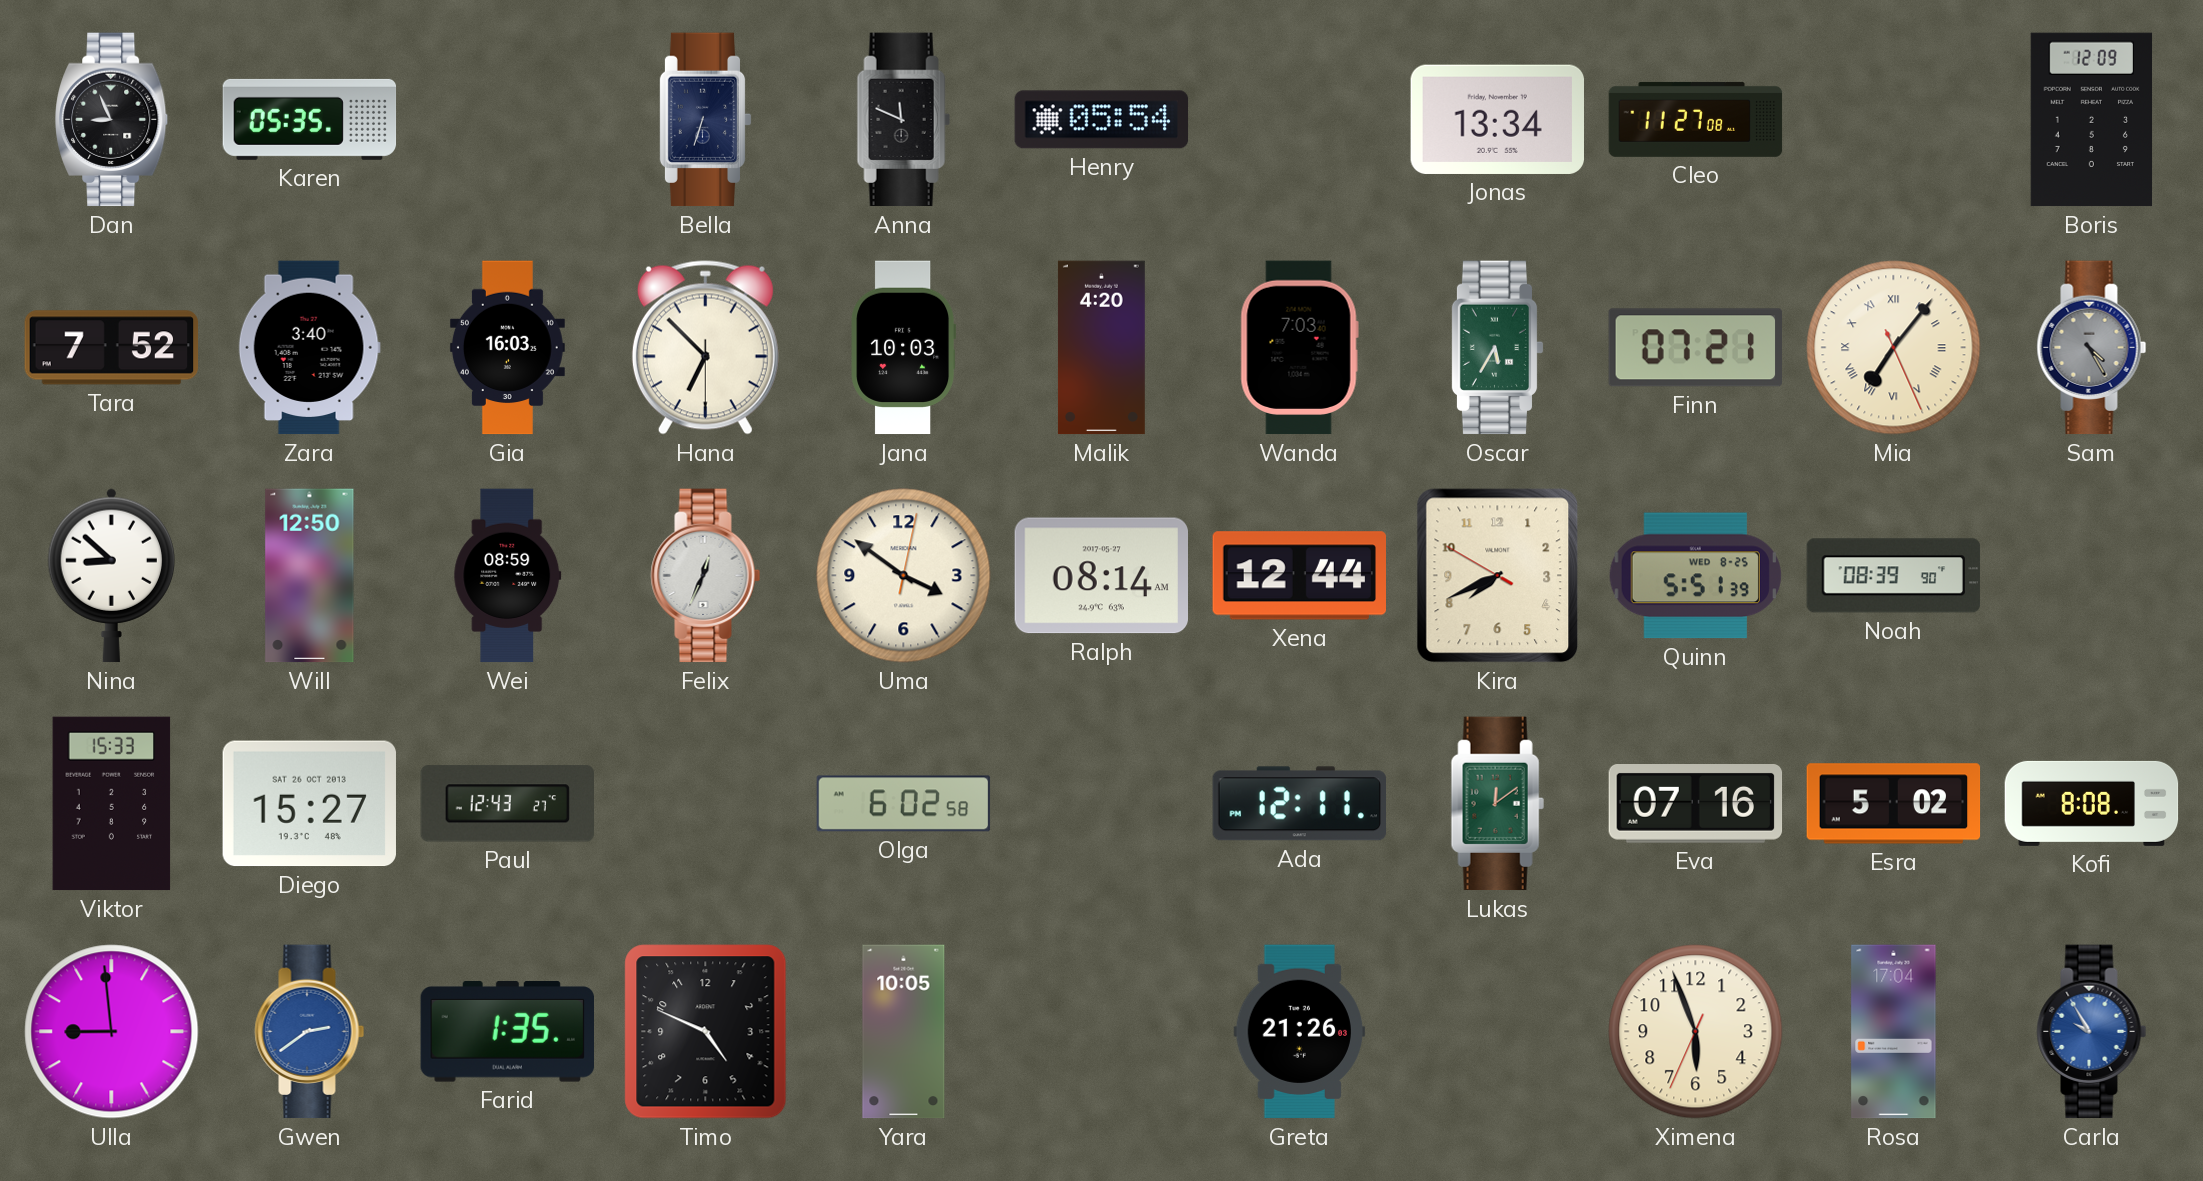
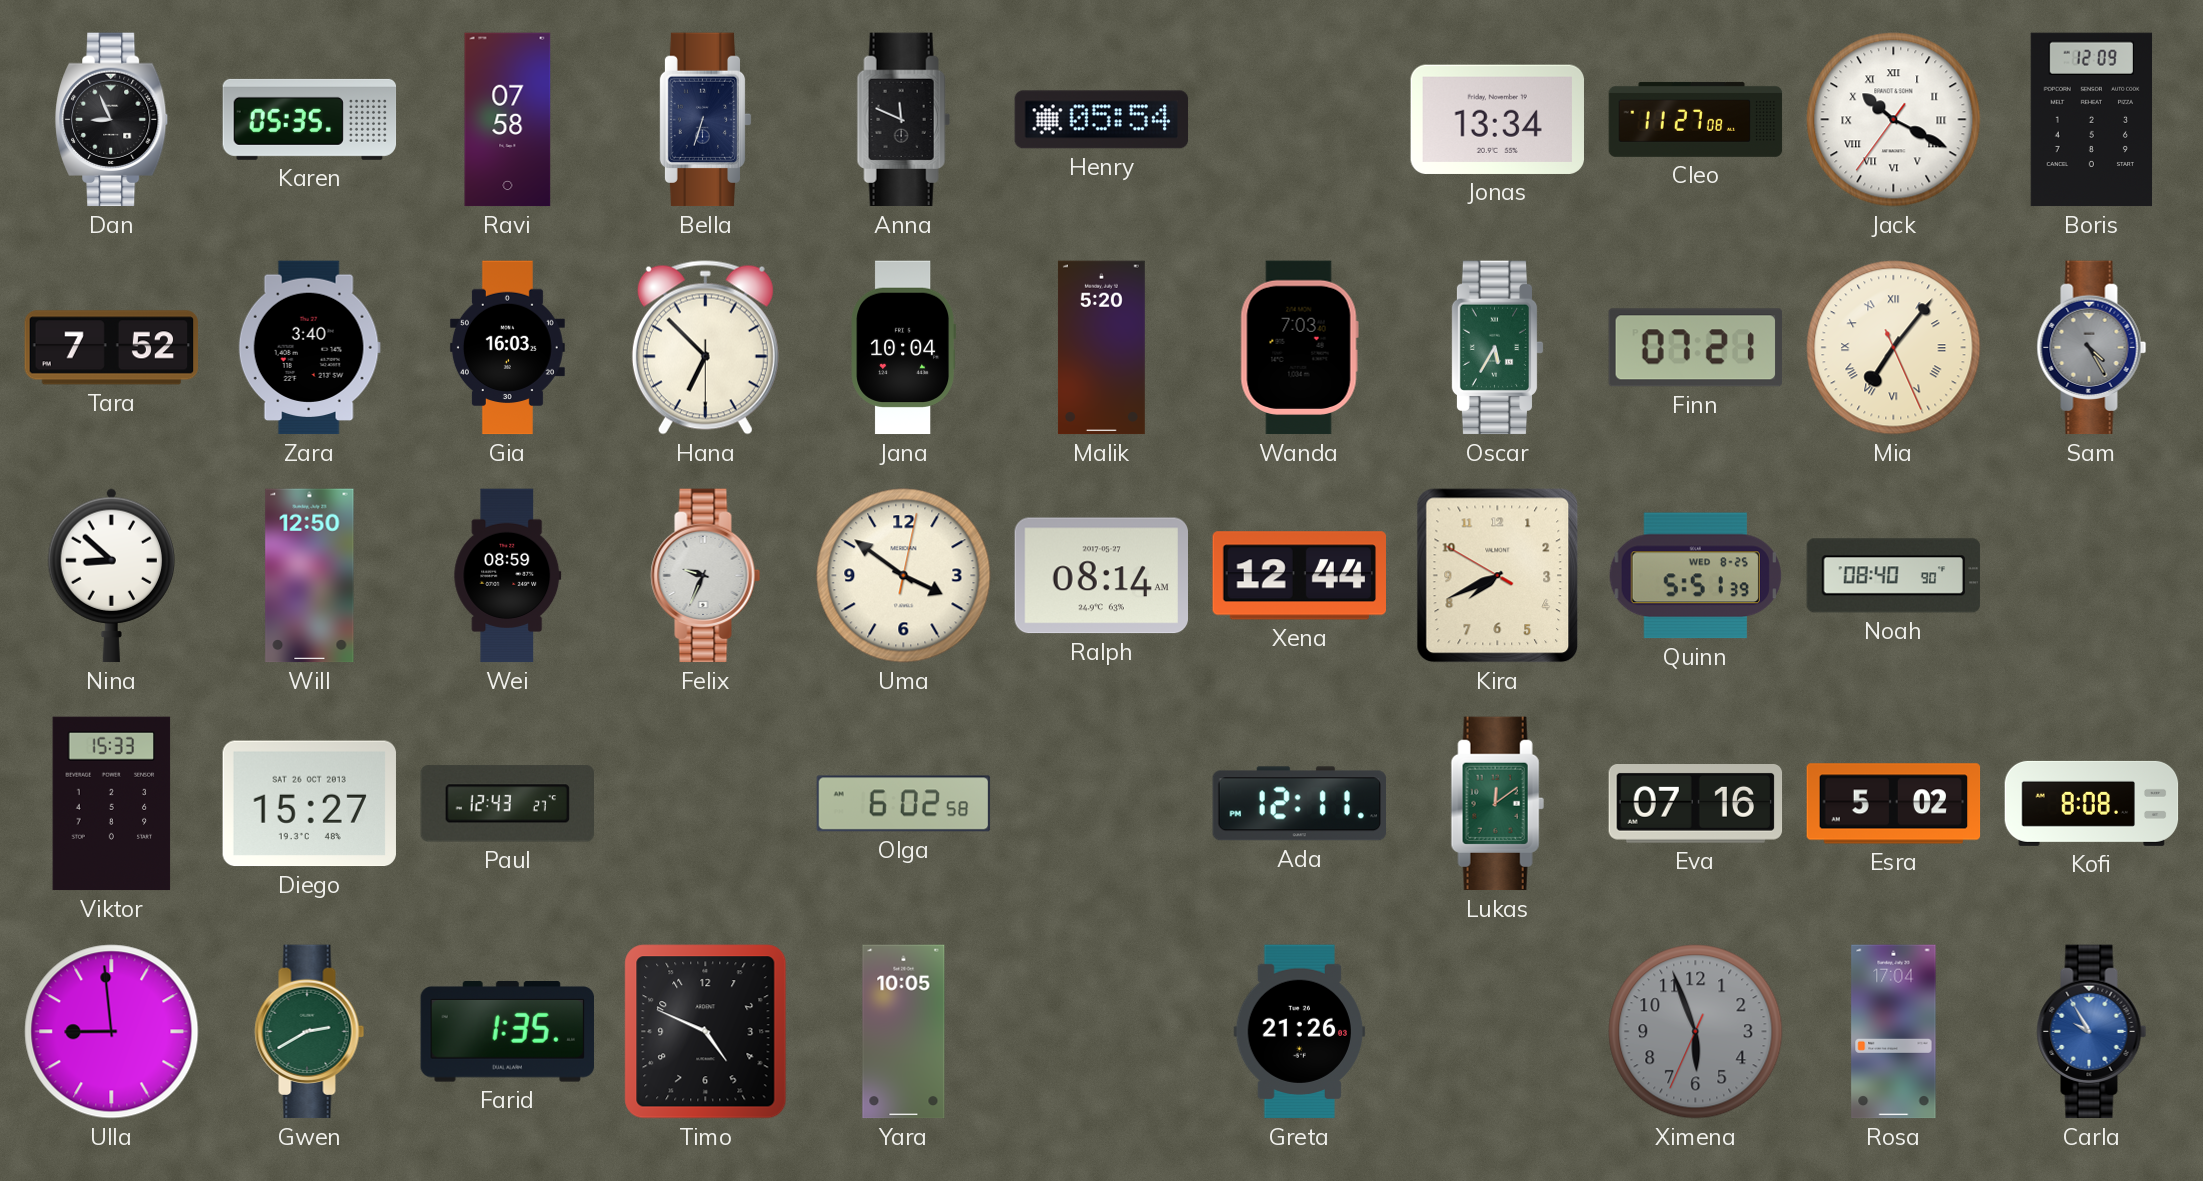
Ravi: none -> 07:58
Jack: none -> 10:19
Jana: 10:03 -> 10:04
Malik: 4:20 -> 5:20
Felix: 12:34 -> 9:34
Noah: 08:39 -> 08:40
Gwen: 2:39 -> 2:40
Gwen dial: blue -> green
Ximena dial: cream -> grey
